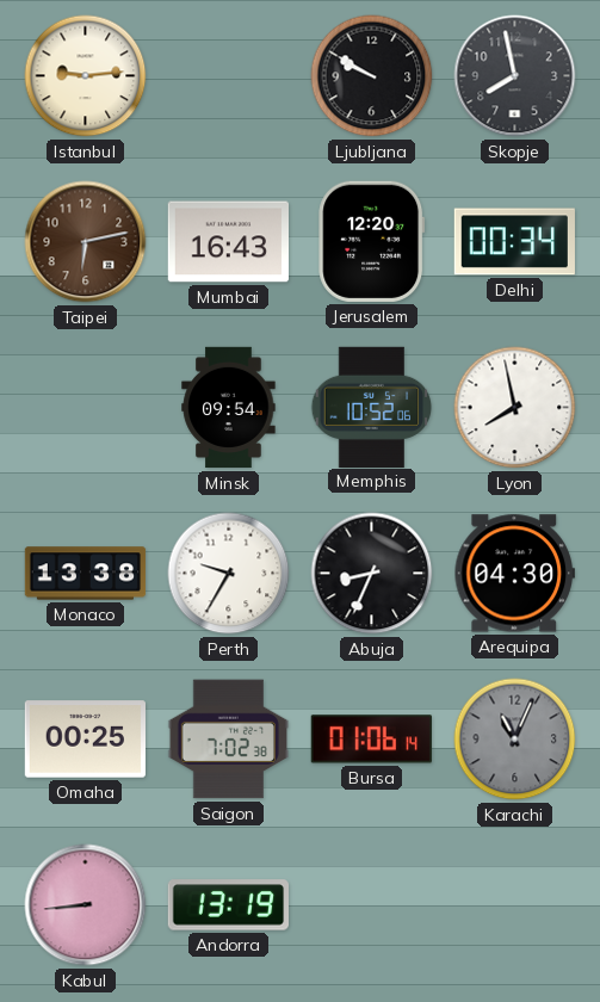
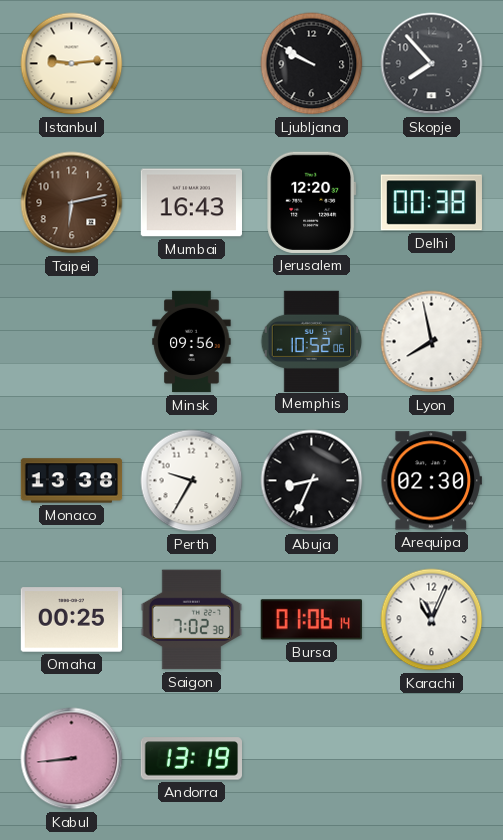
Skopje: 7:58 -> 7:53
Delhi: 00:34 -> 00:38
Minsk: 09:54 -> 09:56
Arequipa: 04:30 -> 02:30
Karachi dial: grey -> white
